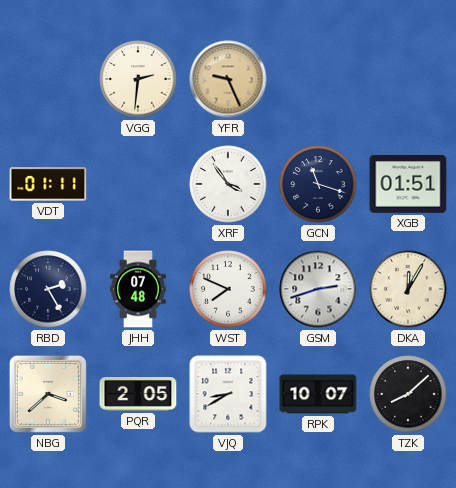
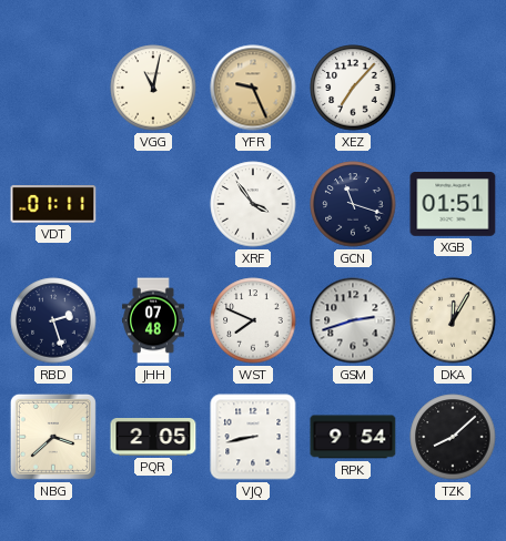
VGG: 2:31 -> 11:02
XEZ: none -> 7:07
RBD: 2:25 -> 2:27
VJQ: 8:40 -> 8:43
RPK: 10:07 -> 9:54
